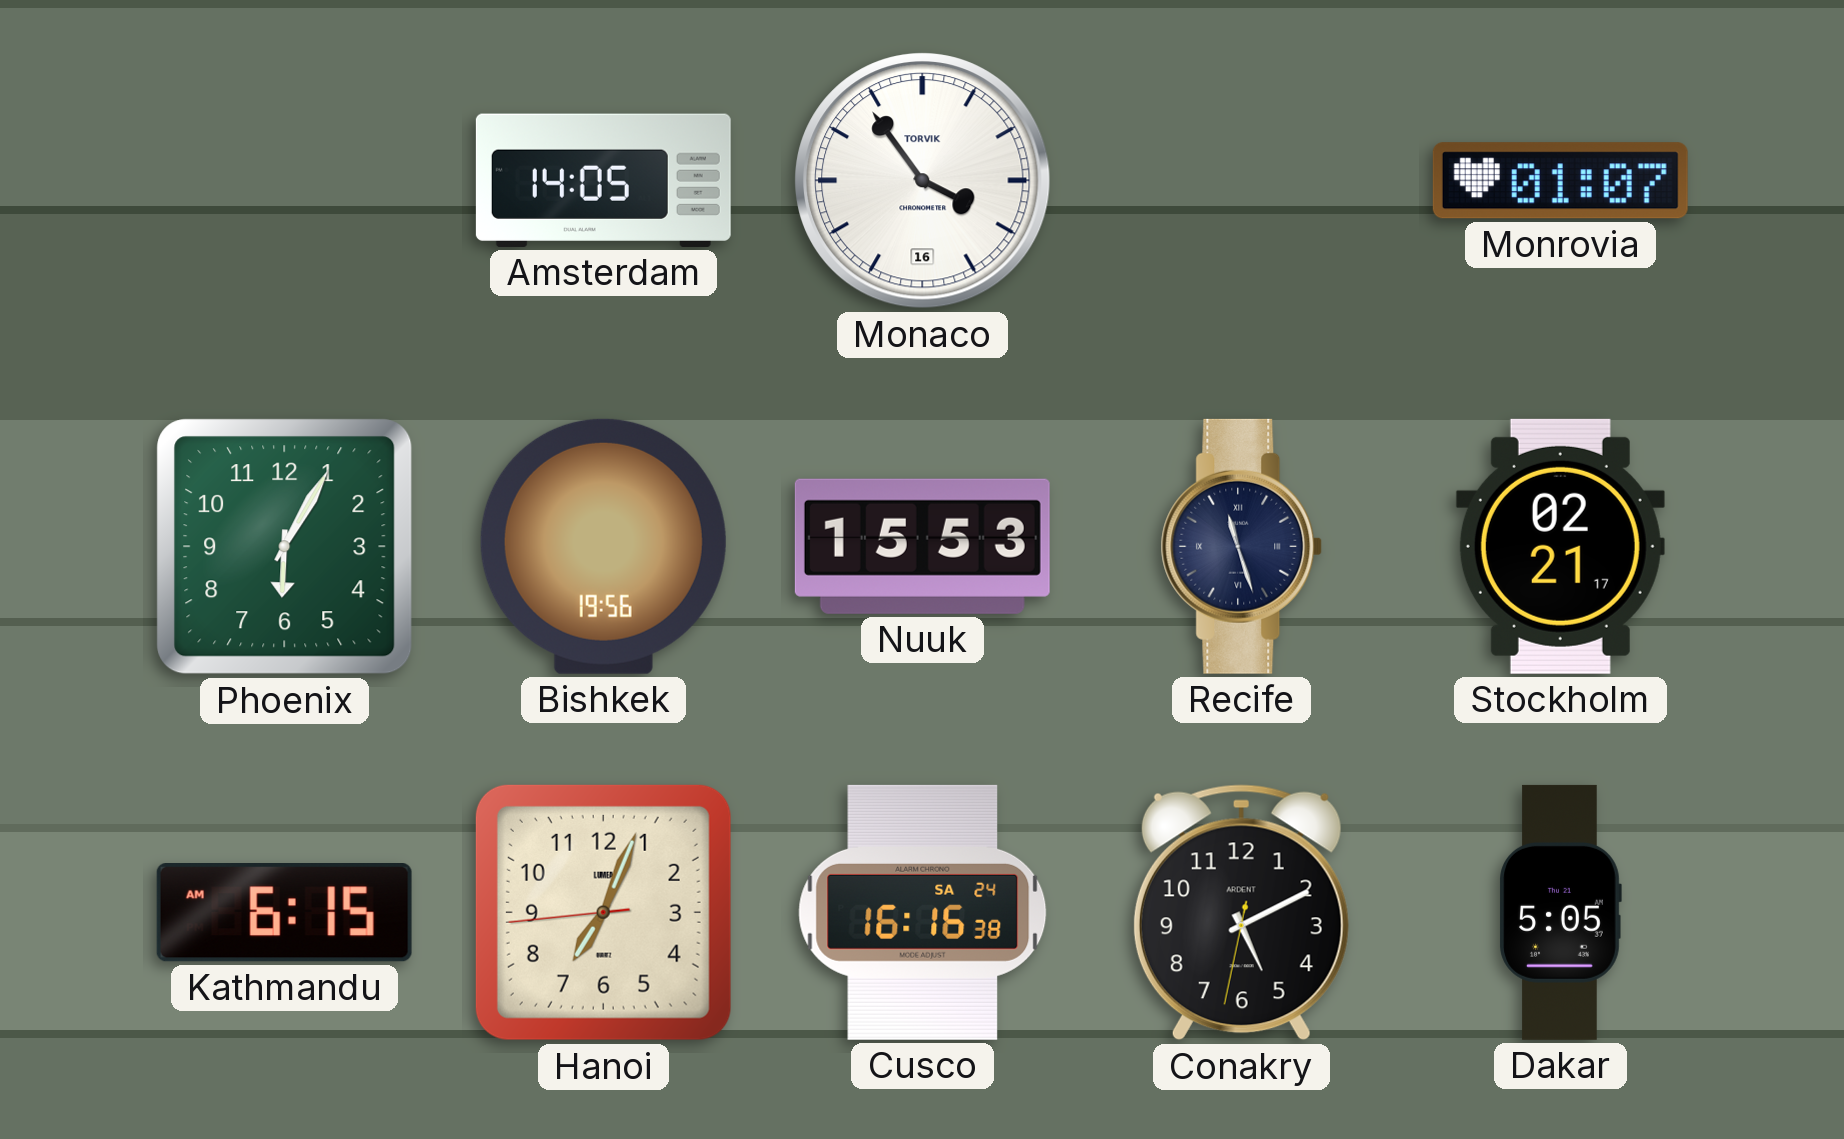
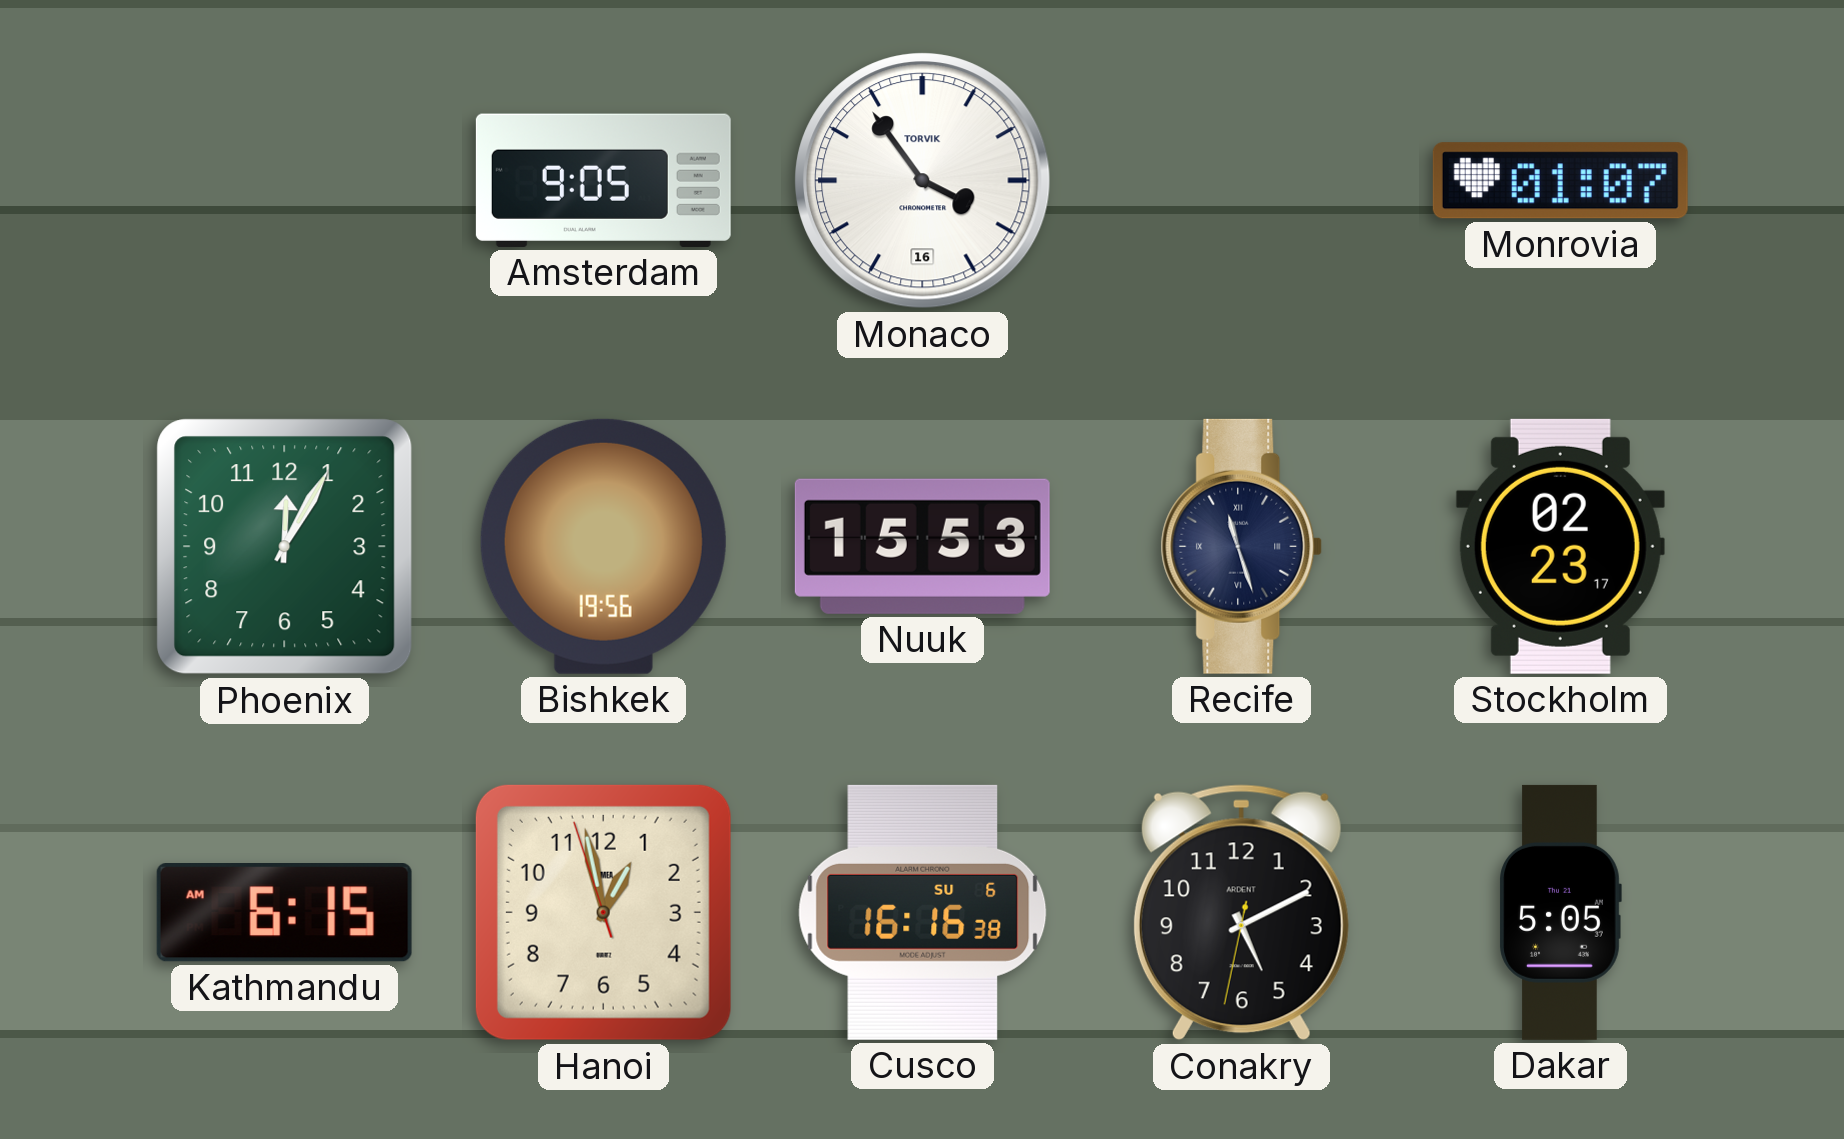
Amsterdam: 14:05 -> 9:05
Phoenix: 6:05 -> 12:05
Stockholm: 02:21 -> 02:23
Hanoi: 7:03 -> 12:57
Cusco date: SA 24 -> SU 6
